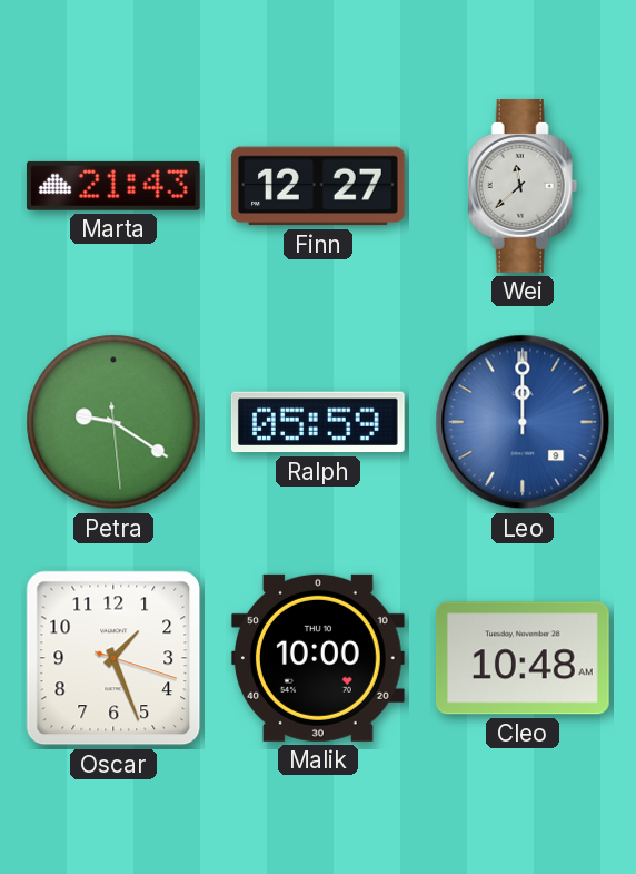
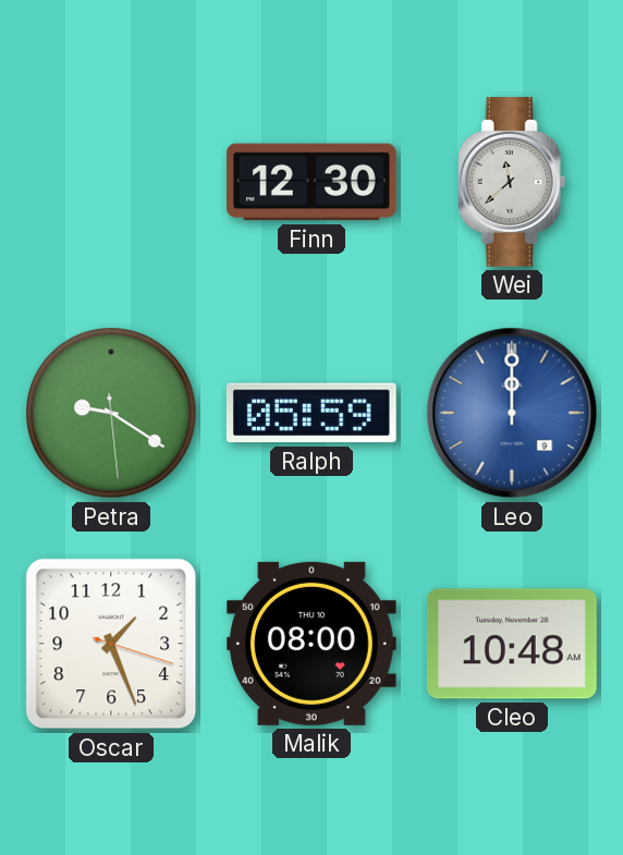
Marta: 21:43 -> none
Finn: 12:27 -> 12:30
Malik: 10:00 -> 08:00
